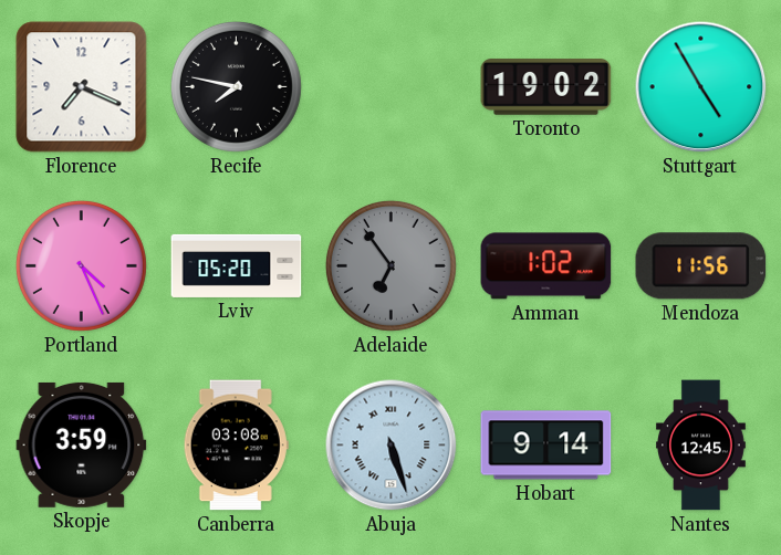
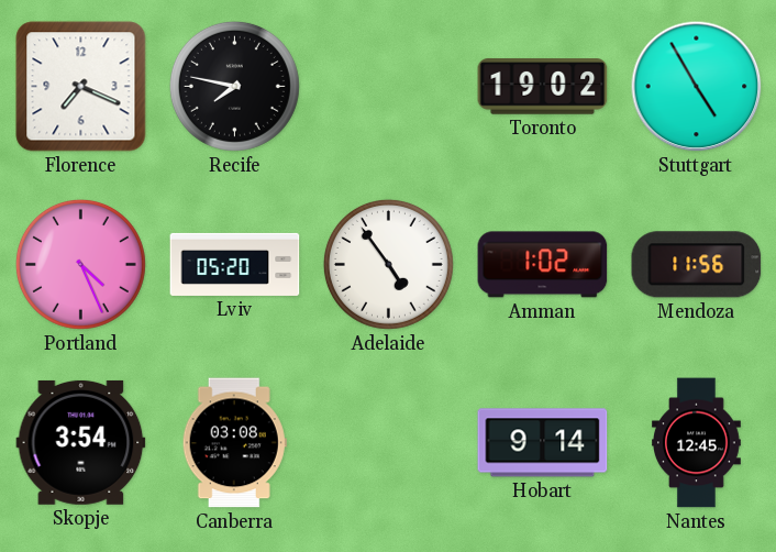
Adelaide: 6:54 -> 4:54
Adelaide dial: grey -> white
Skopje: 3:59 -> 3:54
Abuja: 5:27 -> none
